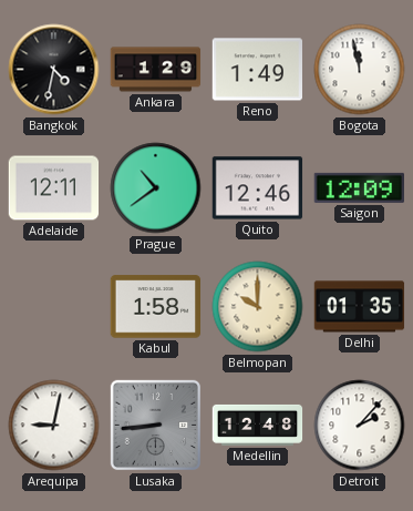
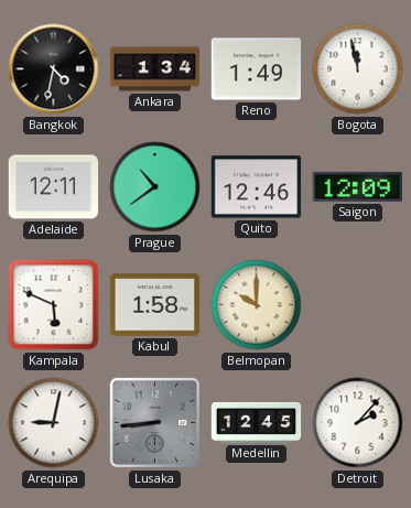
Ankara: 1:29 -> 1:34
Kampala: none -> 5:49
Delhi: 01:35 -> none
Medellin: 12:48 -> 12:45
